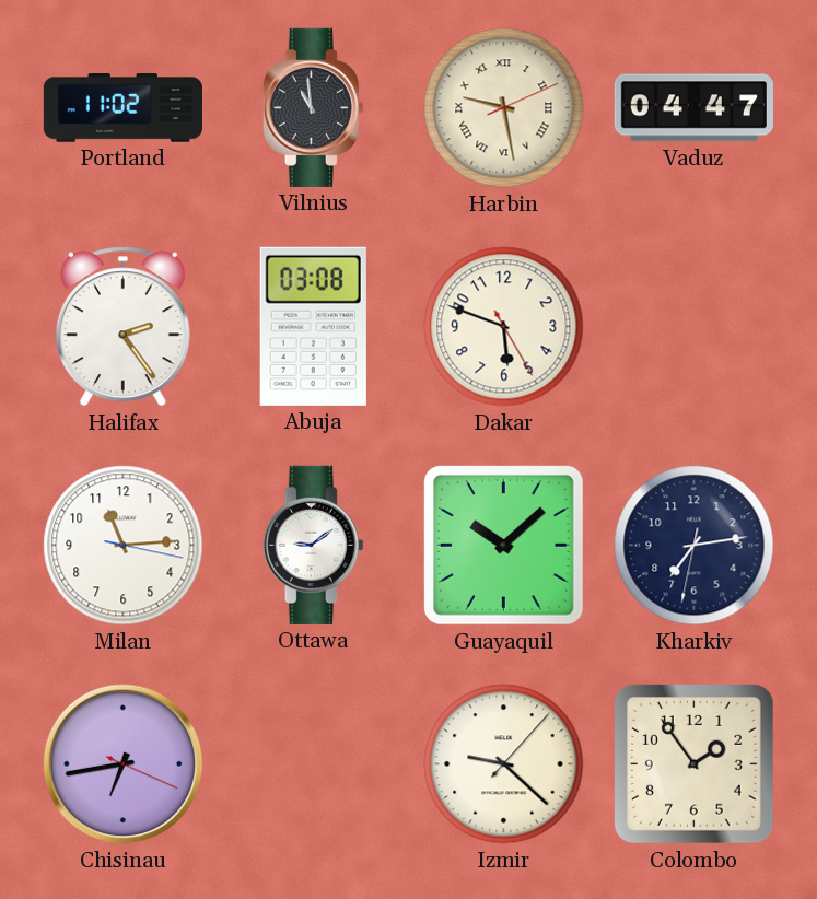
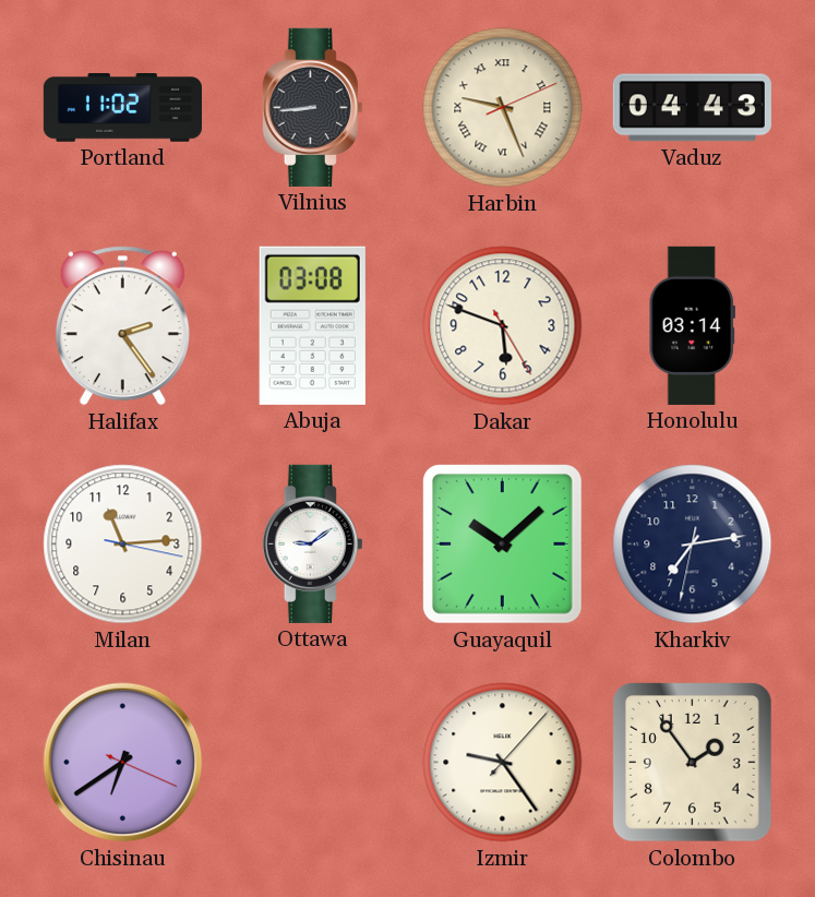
Vilnius: 10:59 -> 8:44
Harbin: 9:28 -> 9:26
Vaduz: 04:47 -> 04:43
Honolulu: none -> 03:14
Chisinau: 6:43 -> 6:39
Izmir: 9:22 -> 9:24
